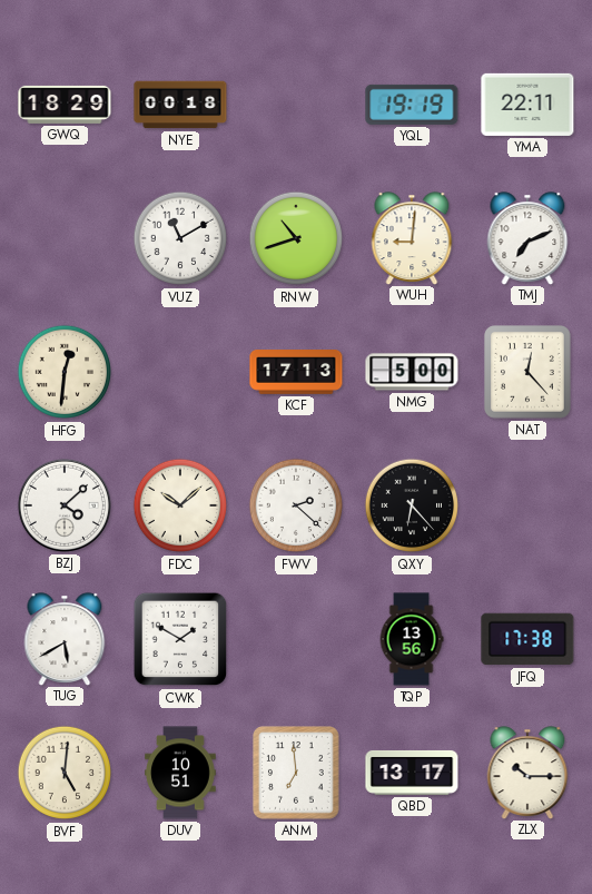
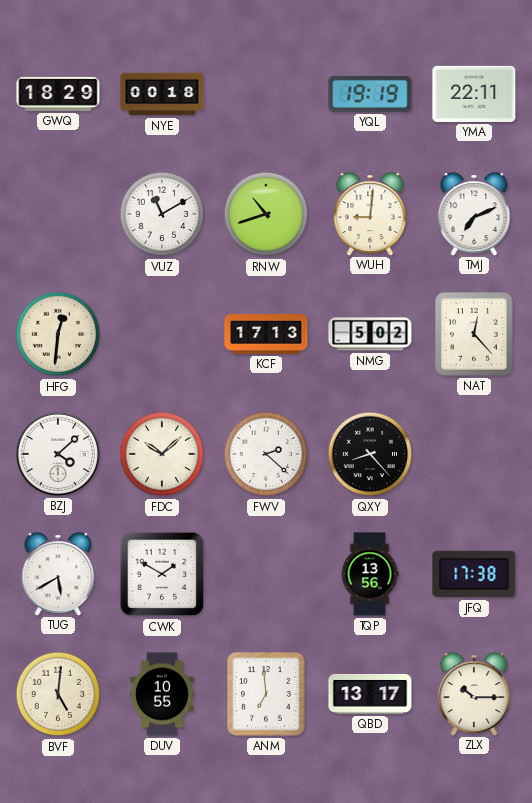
NMG: 5:00 -> 5:02
QXY: 6:23 -> 8:23
DUV: 10:51 -> 10:55
